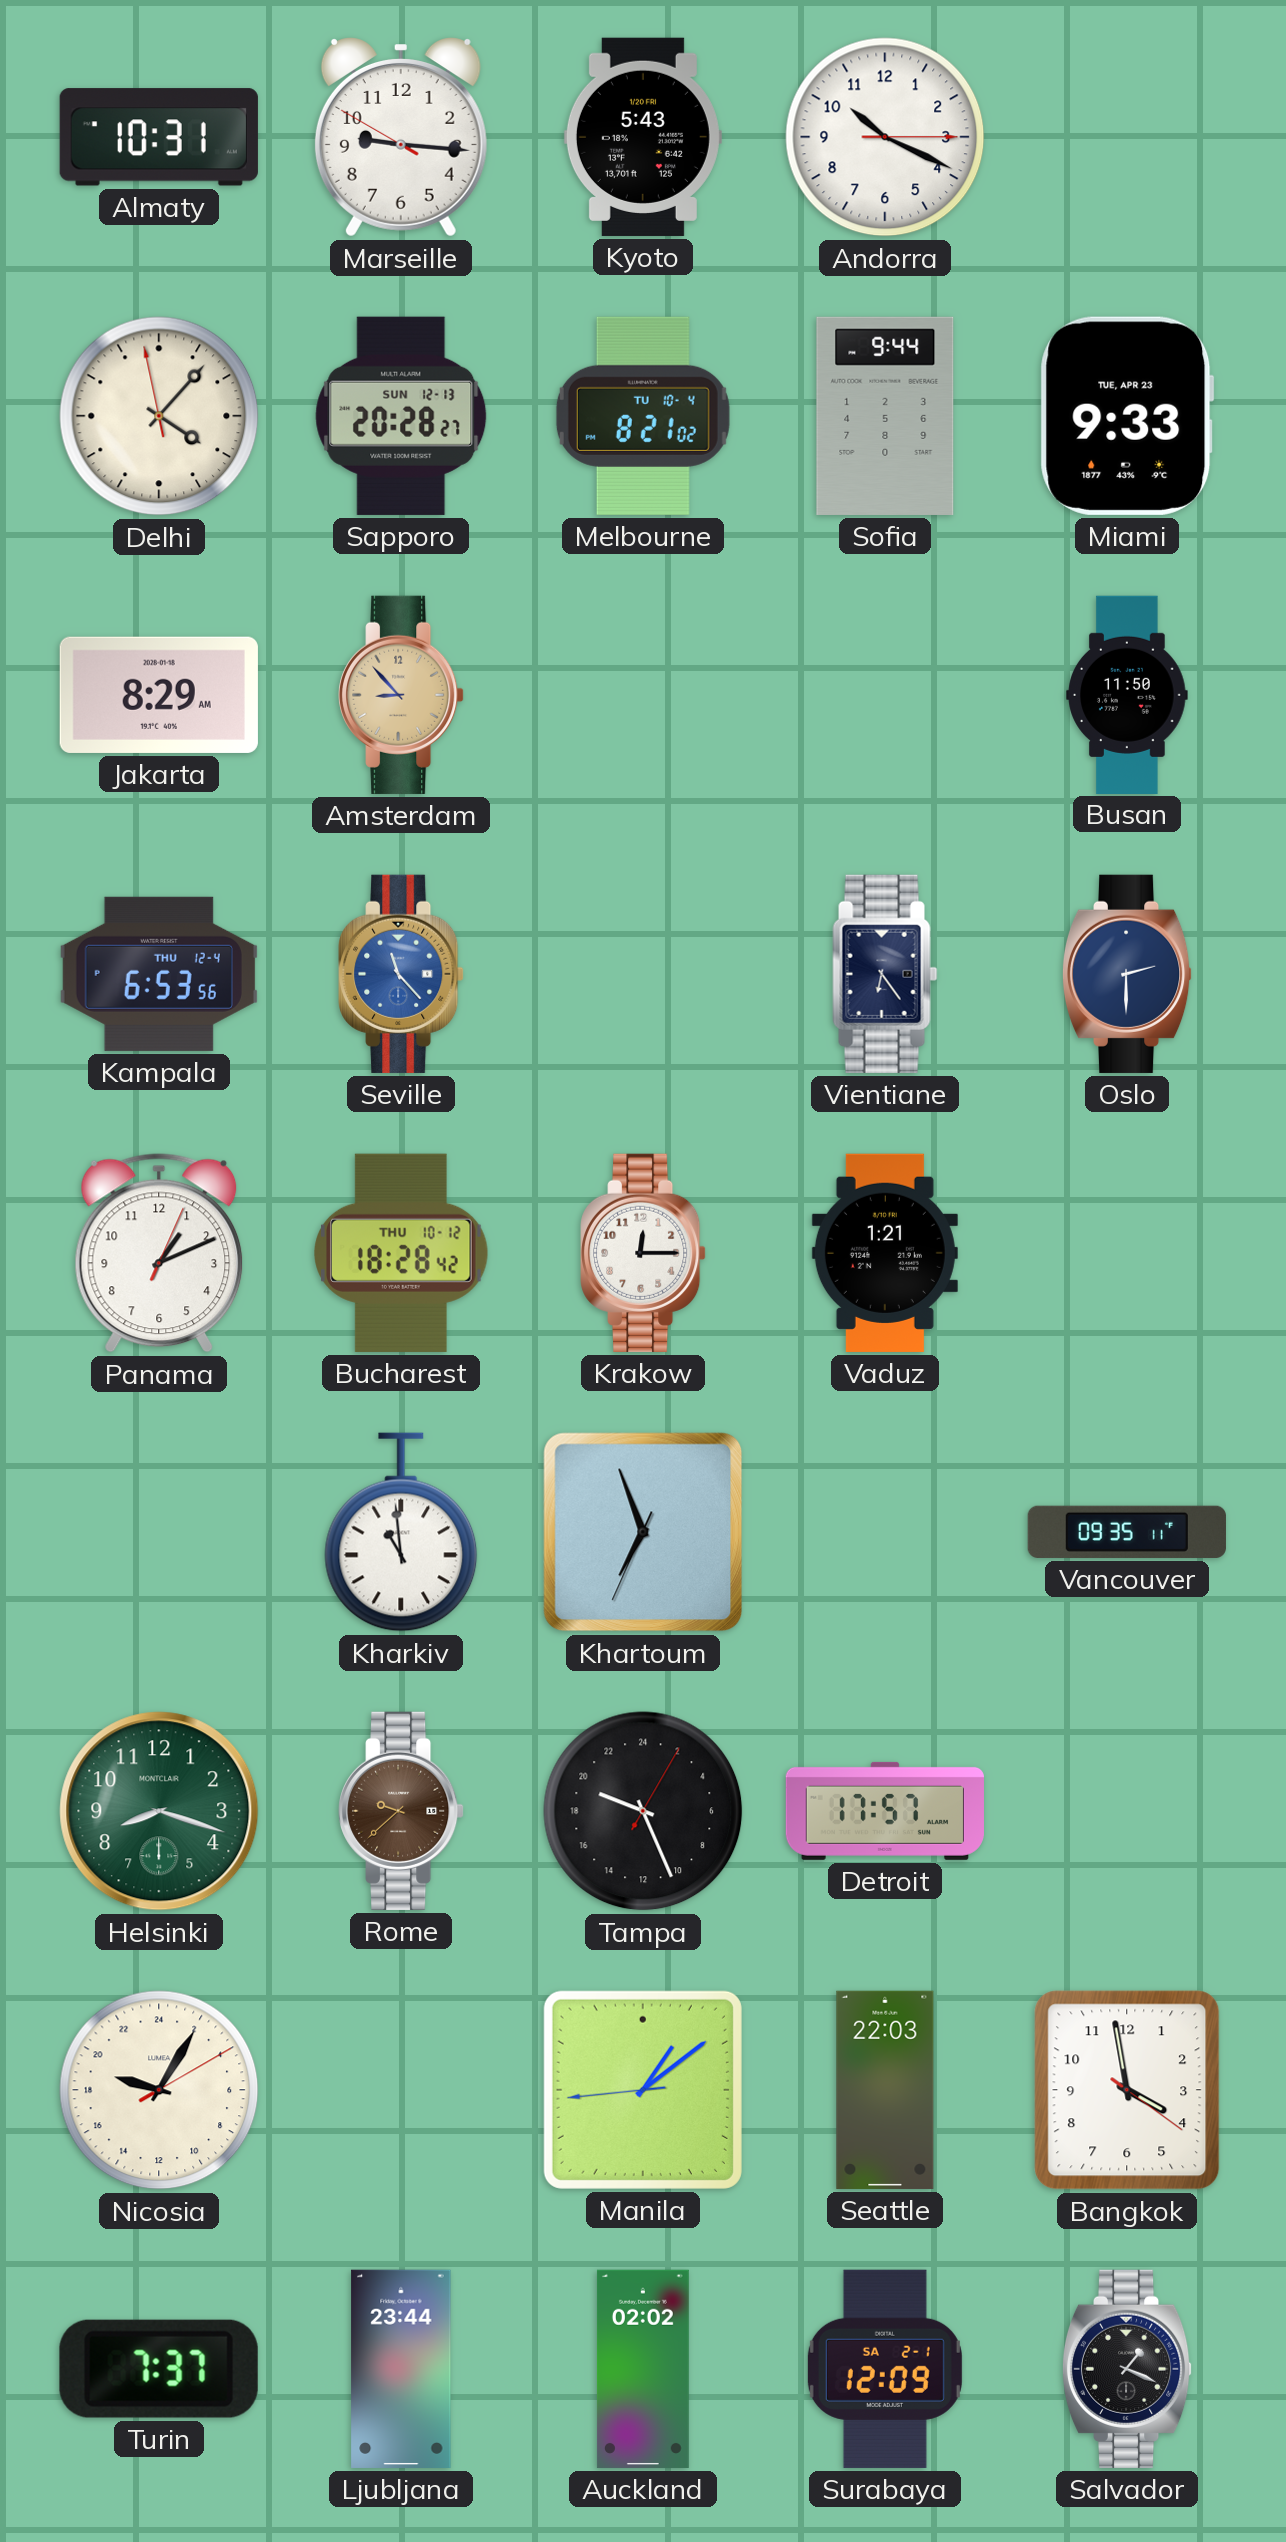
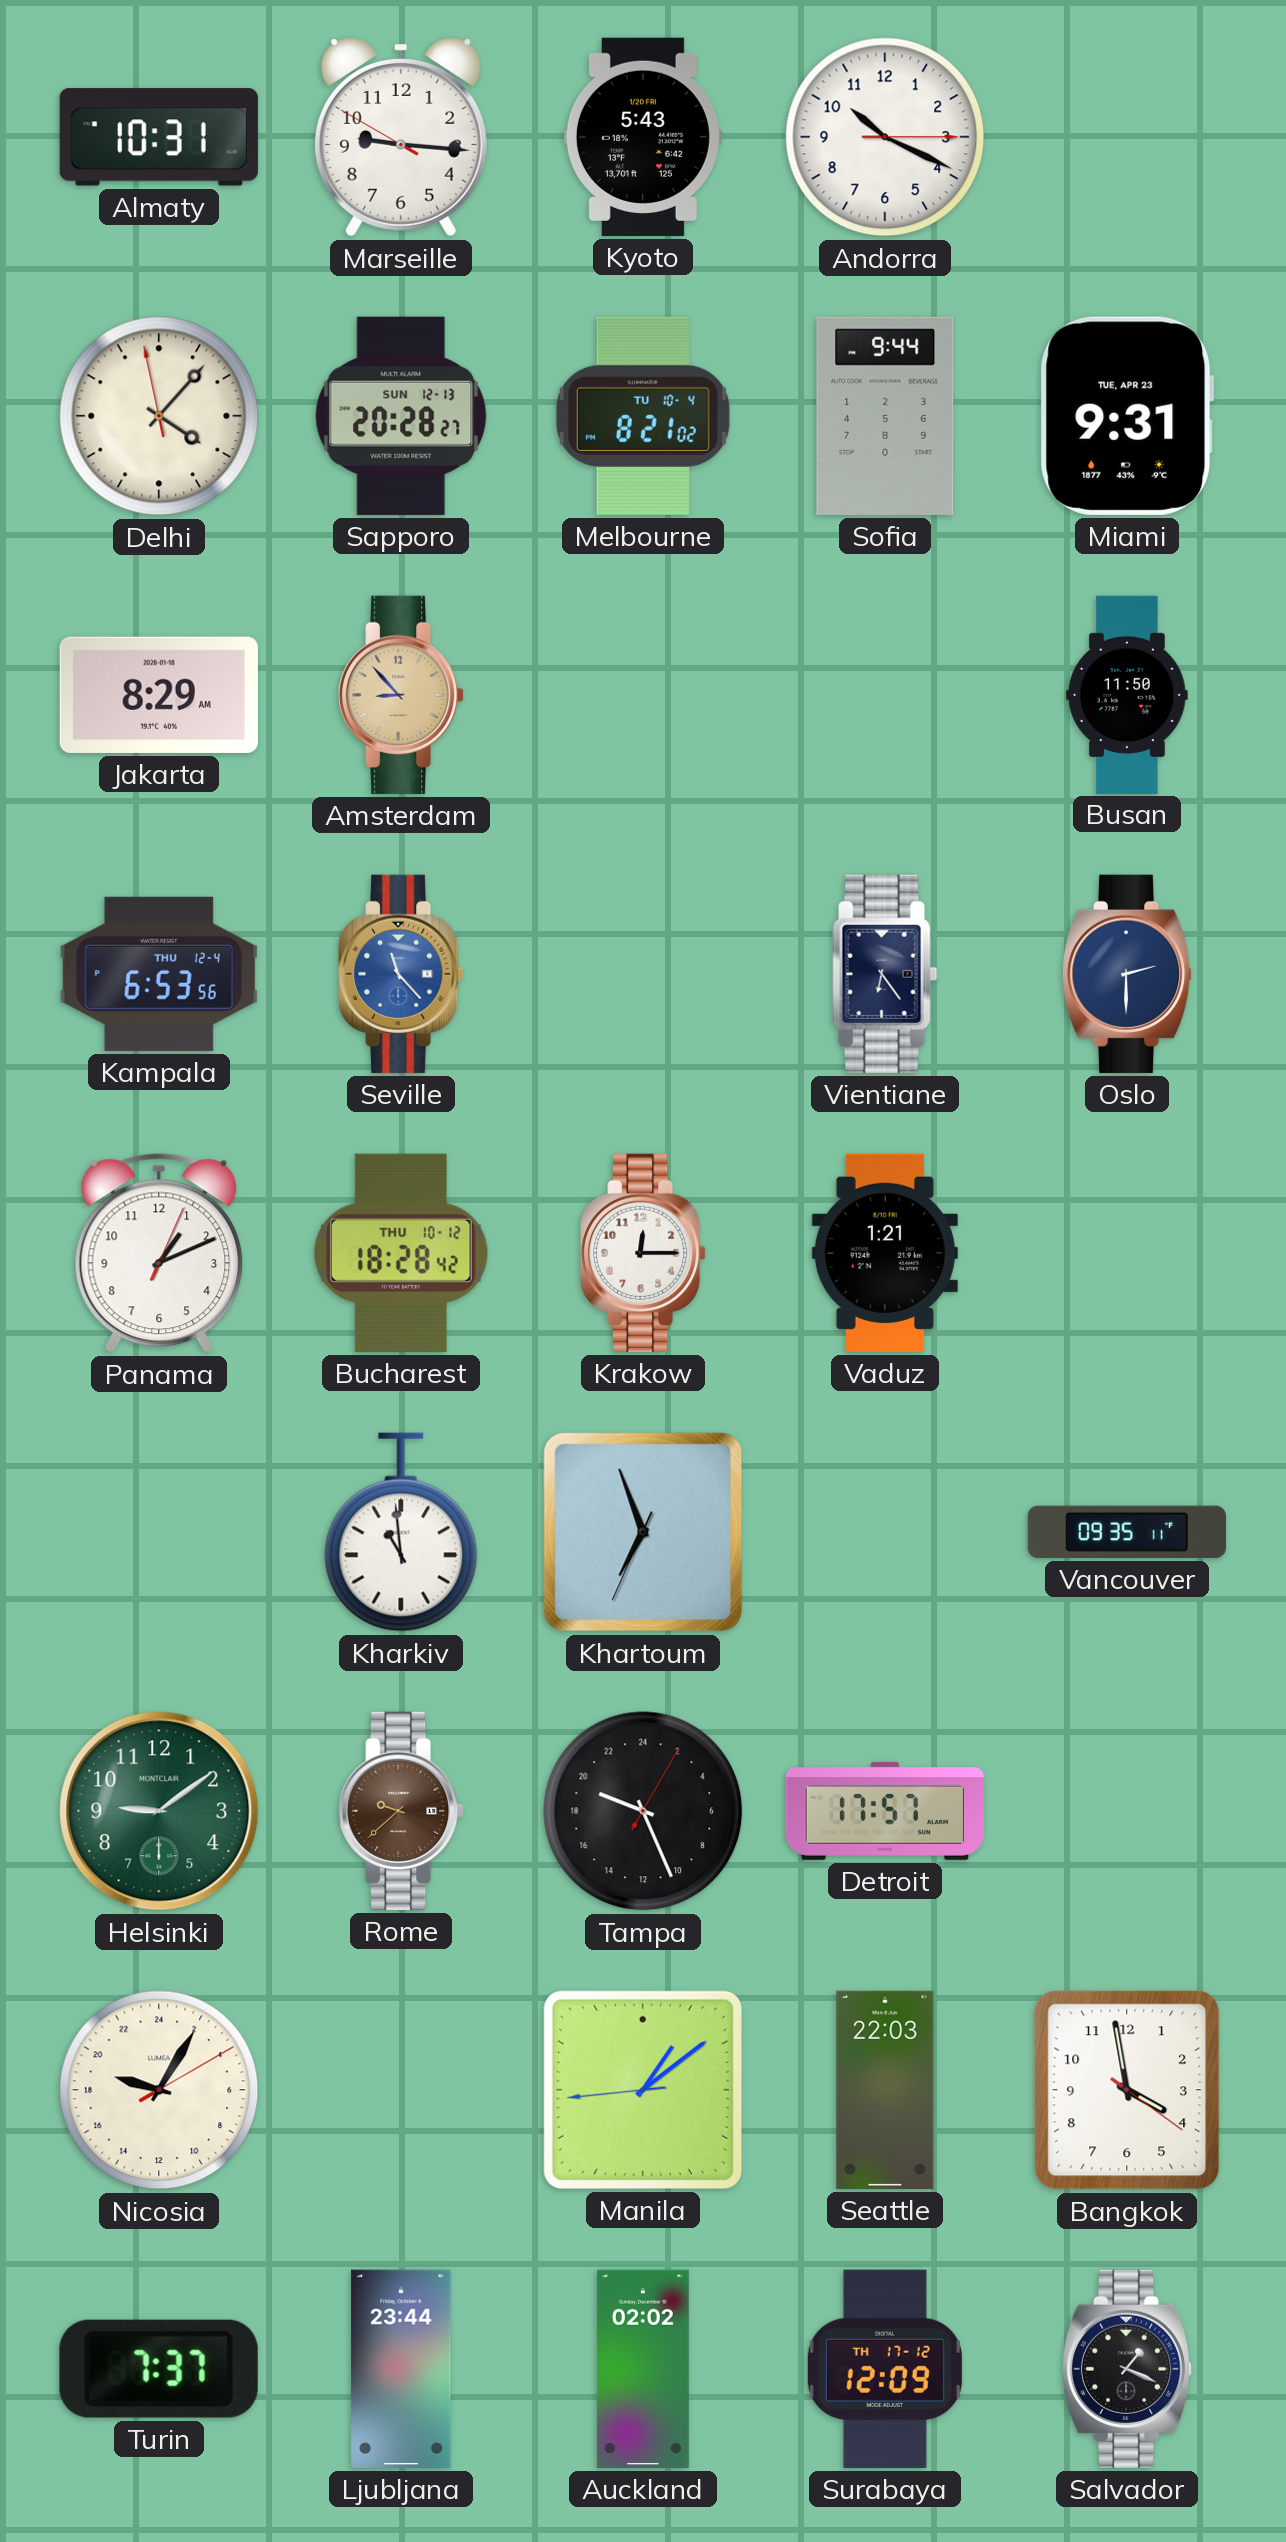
Miami: 9:33 -> 9:31
Helsinki: 8:18 -> 9:09
Surabaya date: SA 2-1 -> TH 17-12
